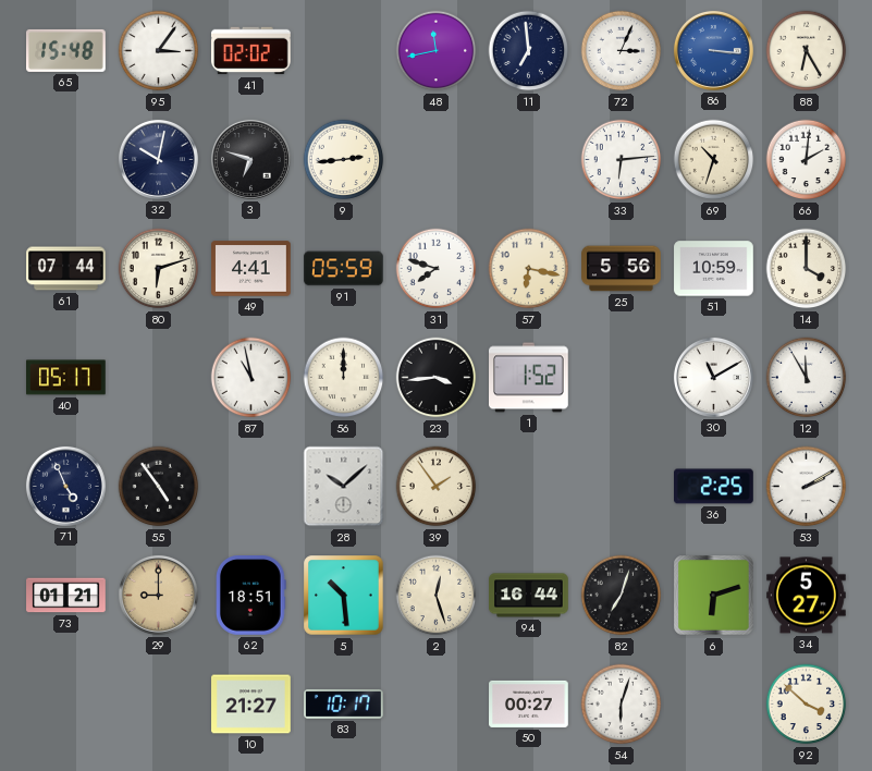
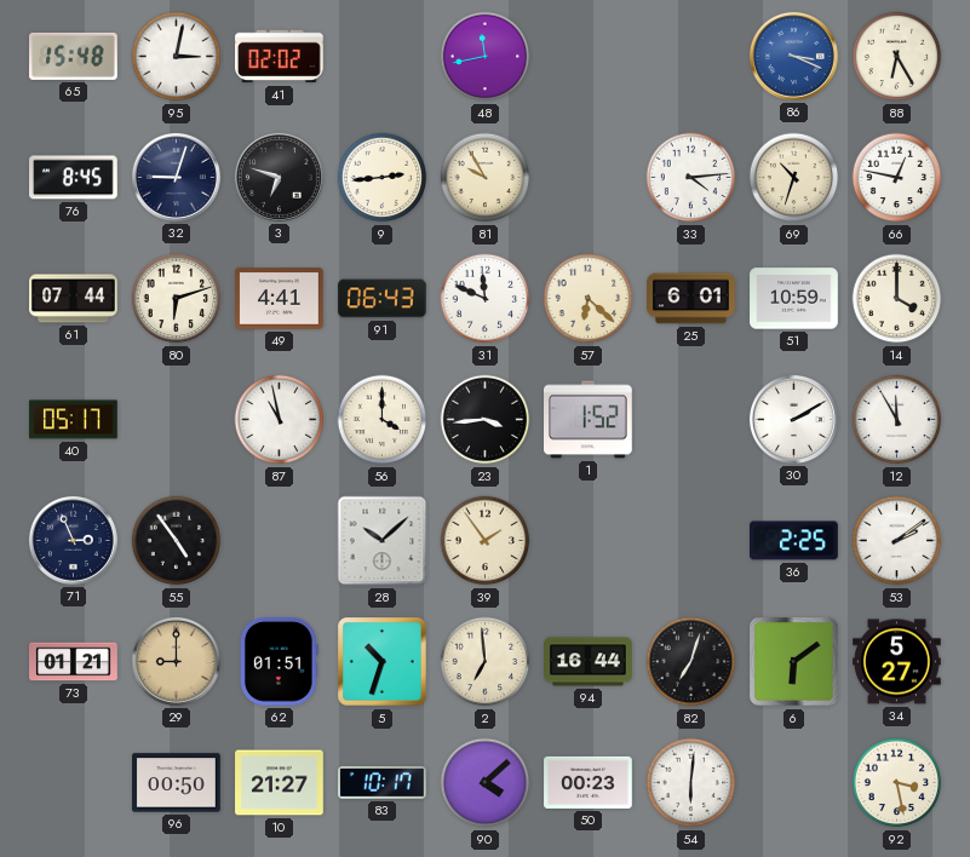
95: 3:06 -> 3:02
11: 6:59 -> none
72: 3:04 -> none
86: 3:16 -> 3:19
76: none -> 8:45
32: 10:02 -> 9:03
81: none -> 9:55
33: 6:14 -> 4:14
66: 2:01 -> 12:47
91: 05:59 -> 06:43
31: 7:48 -> 11:49
57: 6:17 -> 6:22
25: 5:56 -> 6:01
56: 12:00 -> 4:00
30: 11:10 -> 2:10
71: 4:56 -> 2:56
53: 2:10 -> 2:09
62: 18:51 -> 01:51
5: 10:29 -> 10:33
2: 12:27 -> 6:59
6: 6:12 -> 6:09
96: none -> 00:50
90: none -> 4:08
50: 00:27 -> 00:23
54: 6:03 -> 6:01
92: 3:52 -> 3:28
